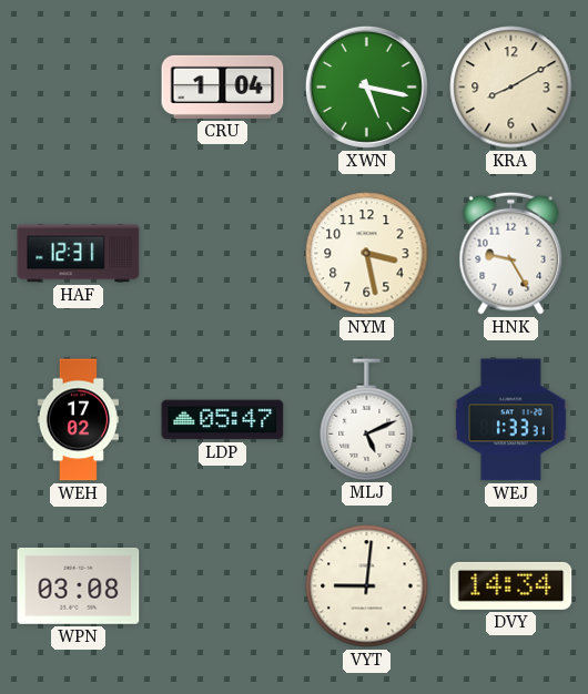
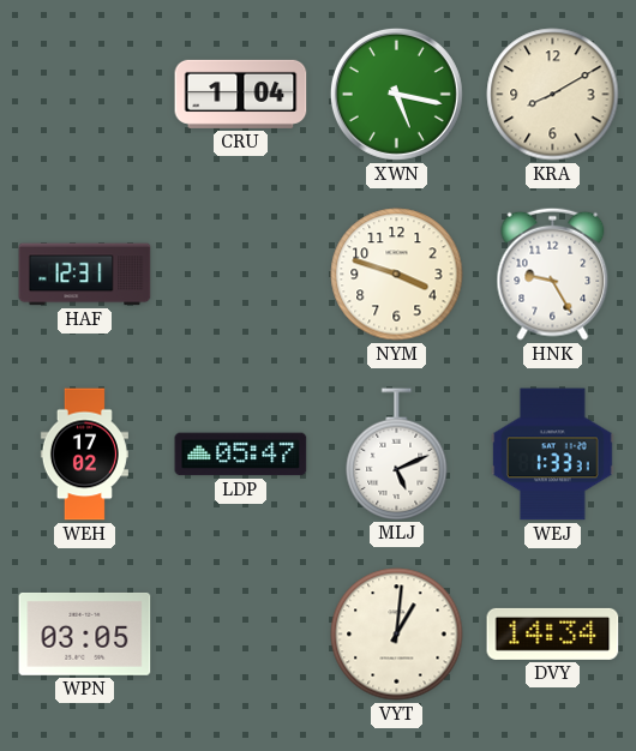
NYM: 3:28 -> 3:48
WPN: 03:08 -> 03:05
VYT: 9:01 -> 1:01
